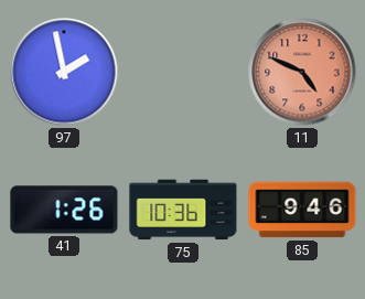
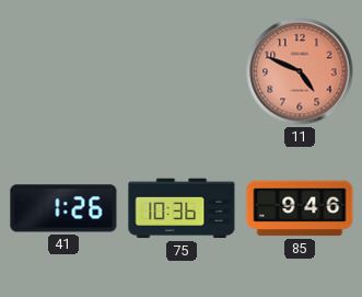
97: 1:58 -> none
